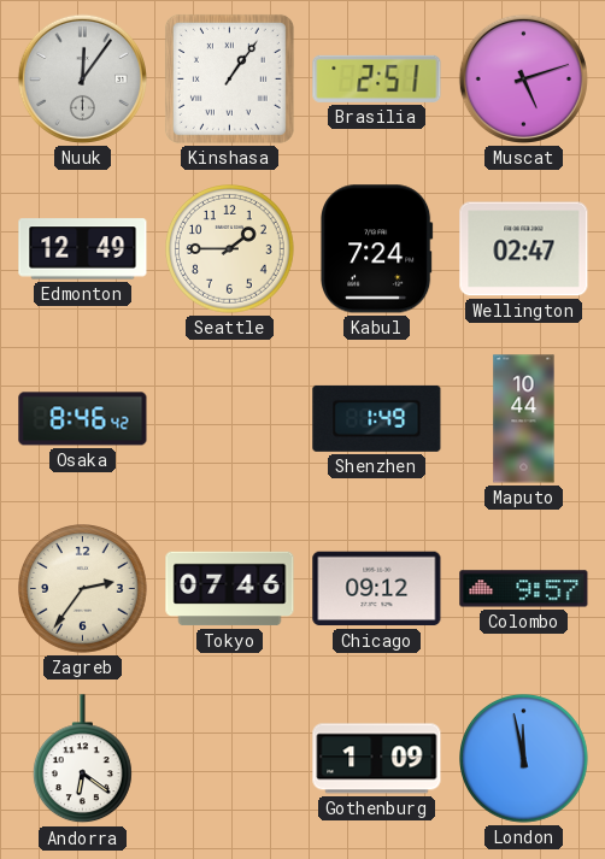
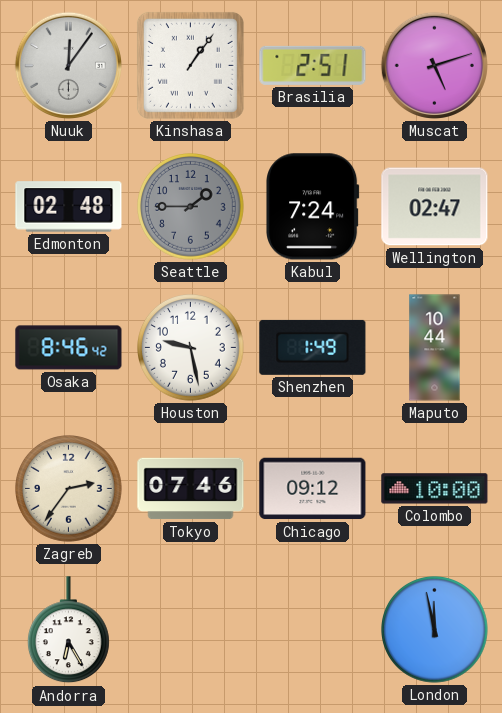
Edmonton: 12:49 -> 02:48
Seattle dial: cream -> grey
Houston: none -> 9:28
Colombo: 9:57 -> 10:00
Andorra: 6:21 -> 6:25
Gothenburg: 1:09 -> none
